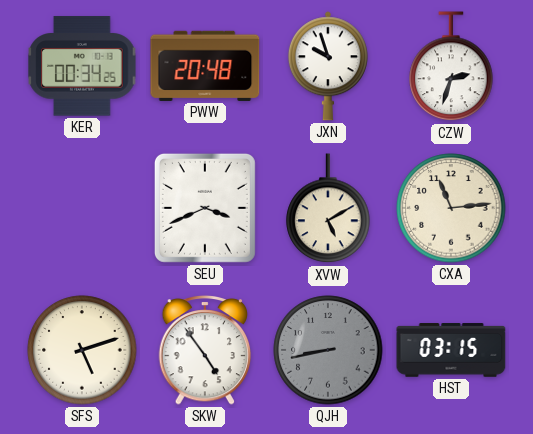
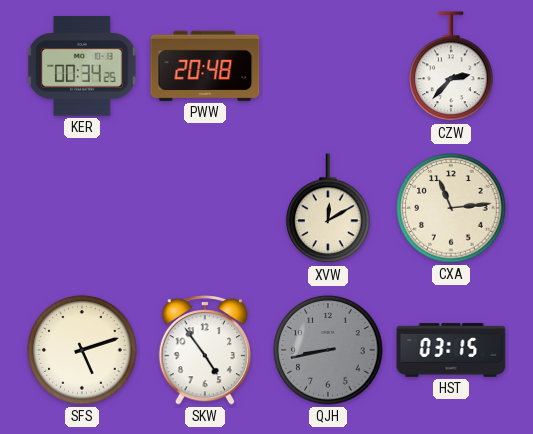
JXN: 9:57 -> none
CZW: 2:33 -> 2:37
SEU: 3:41 -> none
XVW: 5:10 -> 12:10
